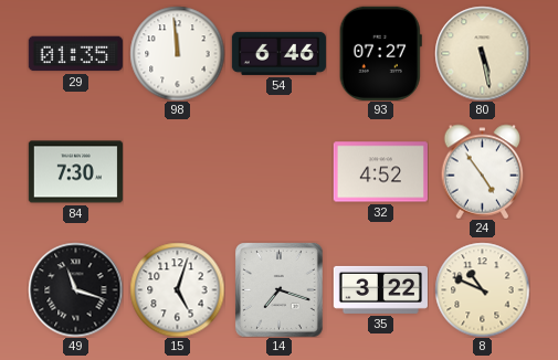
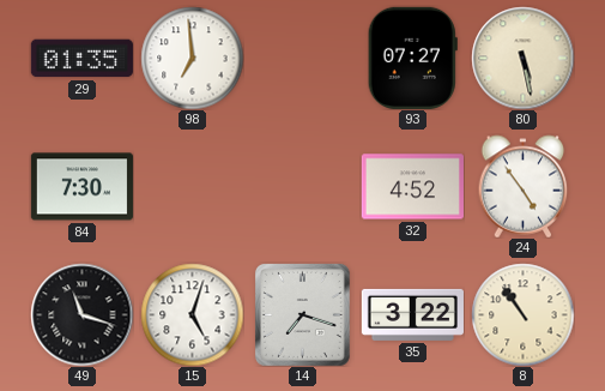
98: 11:59 -> 6:59
54: 6:46 -> none
8: 10:49 -> 10:54
